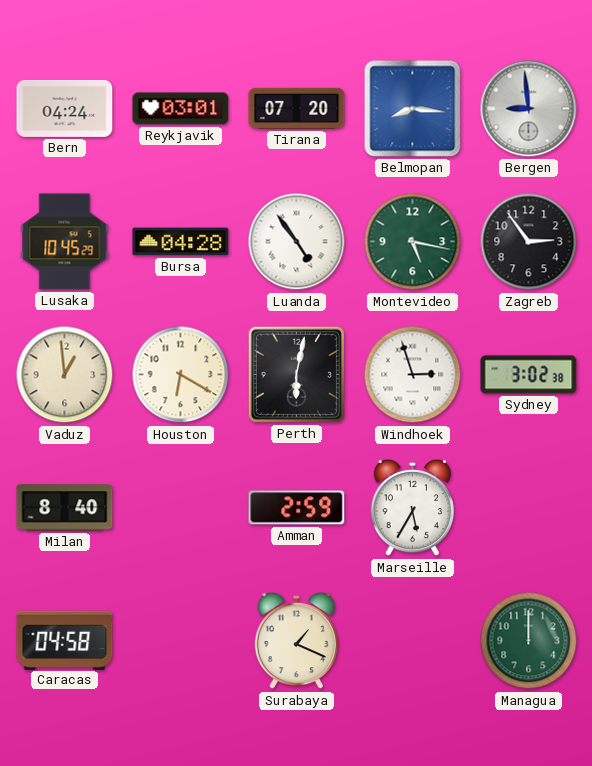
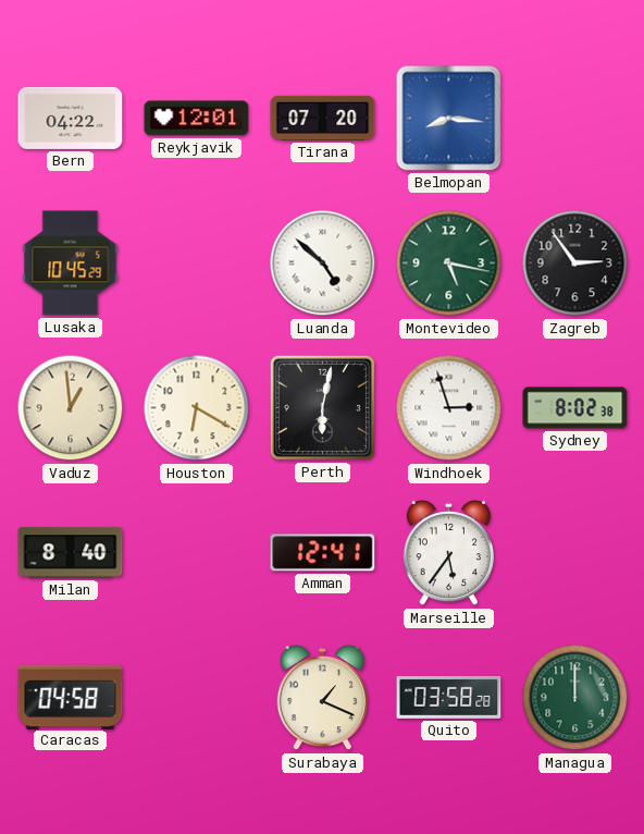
Bern: 04:24 -> 04:22
Reykjavik: 03:01 -> 12:01
Bergen: 8:59 -> none
Bursa: 04:28 -> none
Luanda: 4:54 -> 4:52
Sydney: 3:02 -> 8:02
Amman: 2:59 -> 12:41
Marseille: 5:35 -> 5:36
Quito: none -> 03:58
